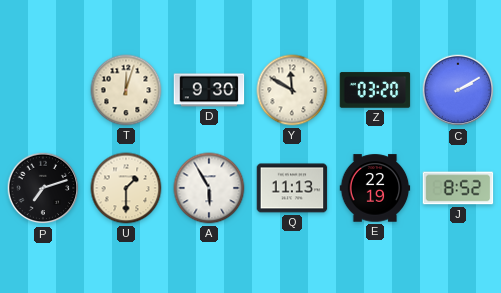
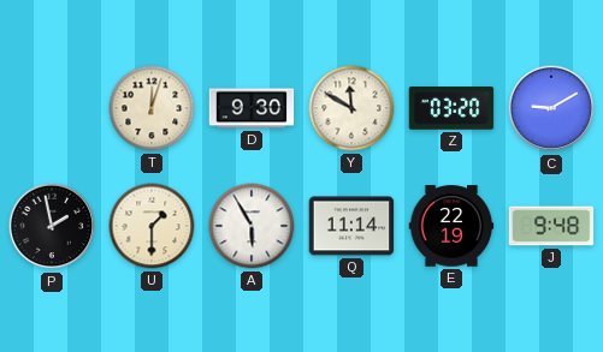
C: 2:10 -> 9:10
P: 7:12 -> 1:58
Q: 11:13 -> 11:14
J: 8:52 -> 9:48
